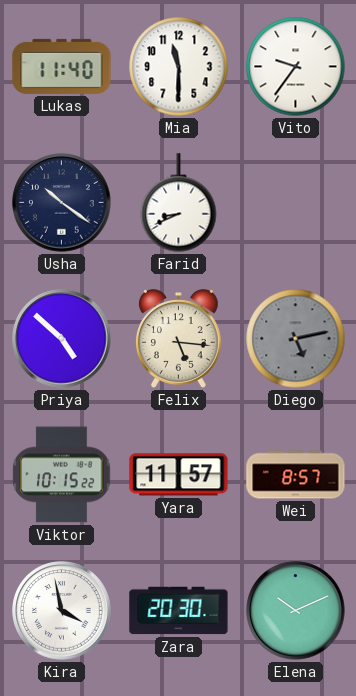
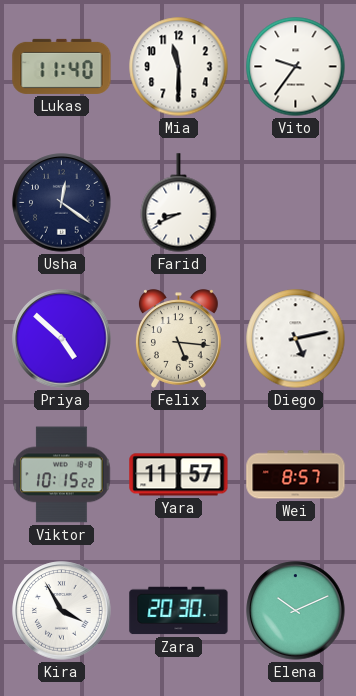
Usha: 10:21 -> 12:21
Diego dial: grey -> white
Kira: 3:58 -> 3:55
